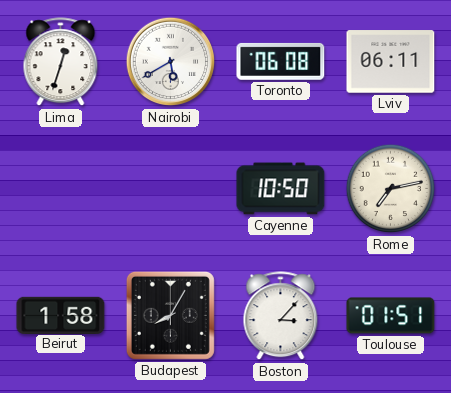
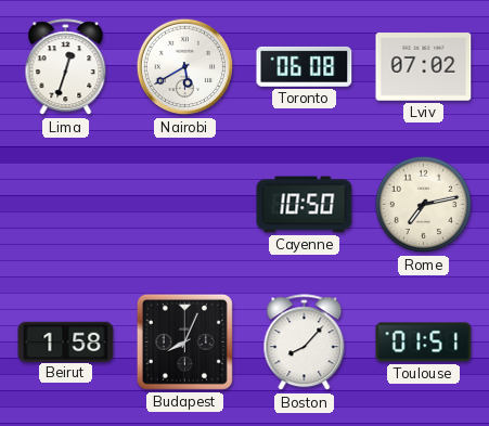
Lviv: 06:11 -> 07:02
Budapest: 8:05 -> 8:04
Boston: 3:07 -> 8:07
